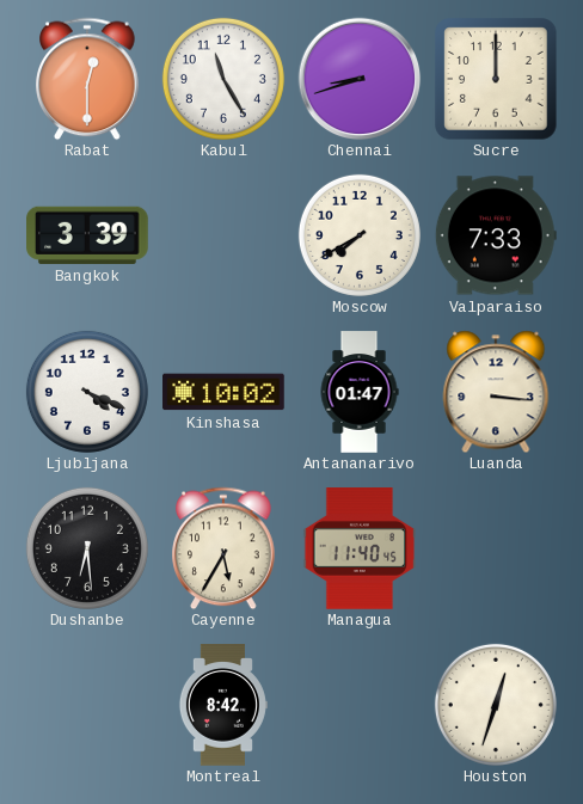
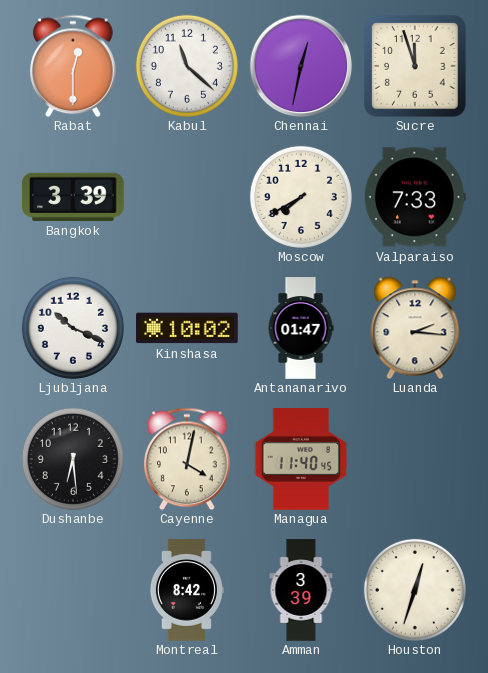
Kabul: 11:25 -> 11:22
Chennai: 8:42 -> 12:32
Sucre: 12:00 -> 11:57
Ljubljana: 4:19 -> 10:19
Luanda: 3:16 -> 2:16
Cayenne: 5:35 -> 4:02
Amman: none -> 3:39
